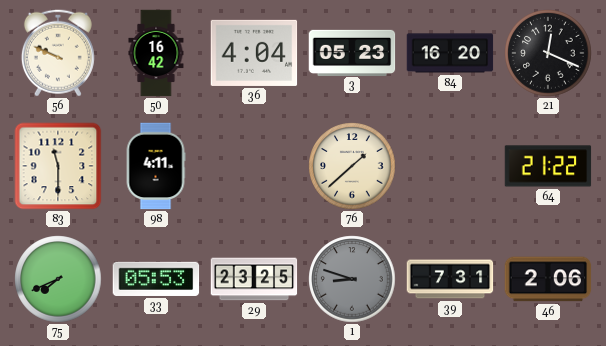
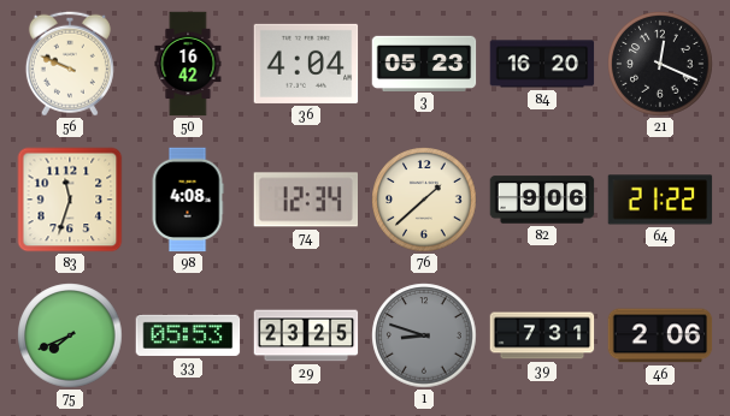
83: 11:30 -> 11:33
98: 4:11 -> 4:08
74: none -> 12:34
82: none -> 9:06
